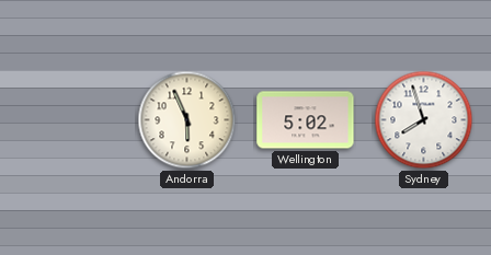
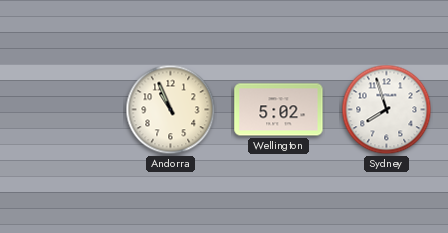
Andorra: 5:56 -> 10:56
